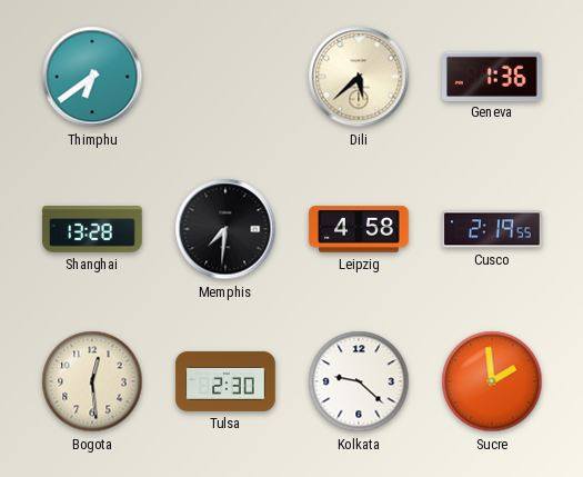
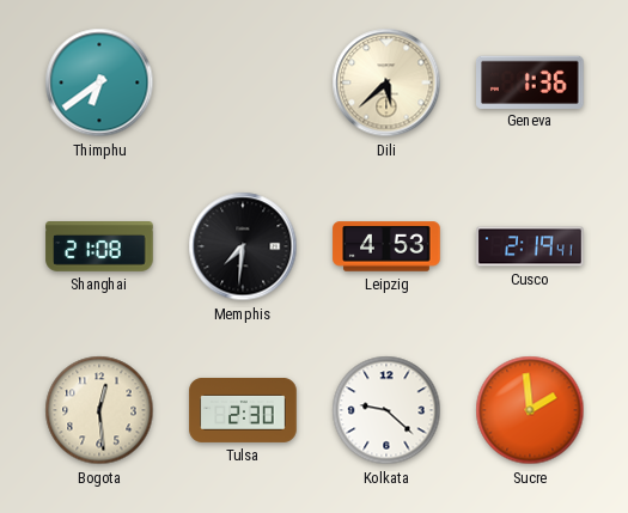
Shanghai: 13:28 -> 21:08
Leipzig: 4:58 -> 4:53
Cusco: 2:19:55 -> 2:19:41
